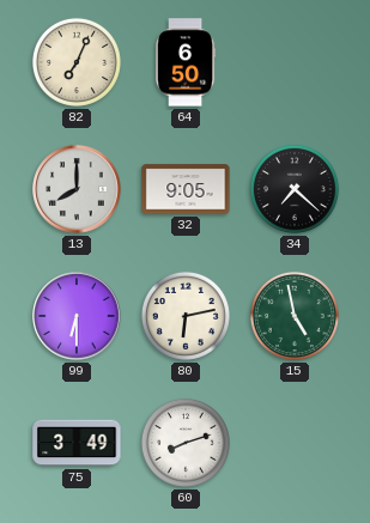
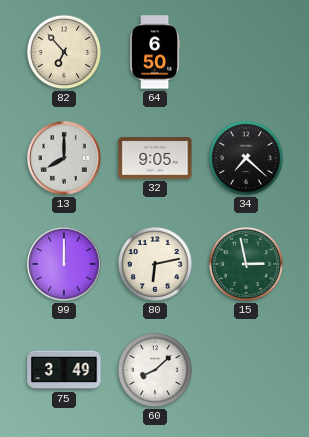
82: 7:04 -> 6:53
99: 6:30 -> 12:00
15: 4:58 -> 2:58
60: 8:12 -> 8:08
